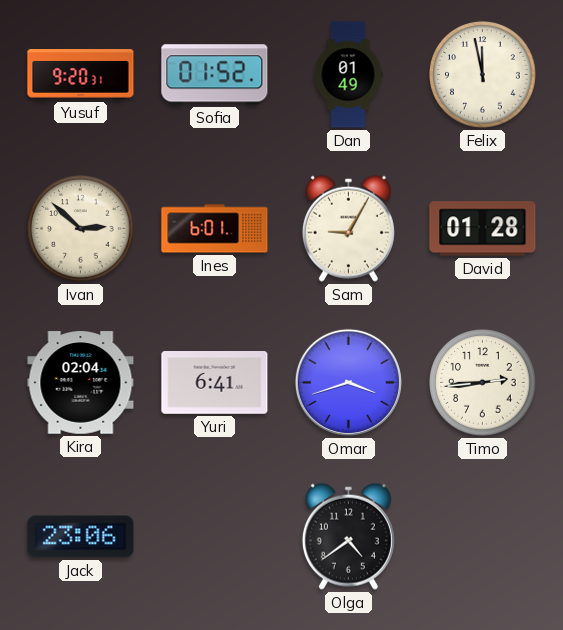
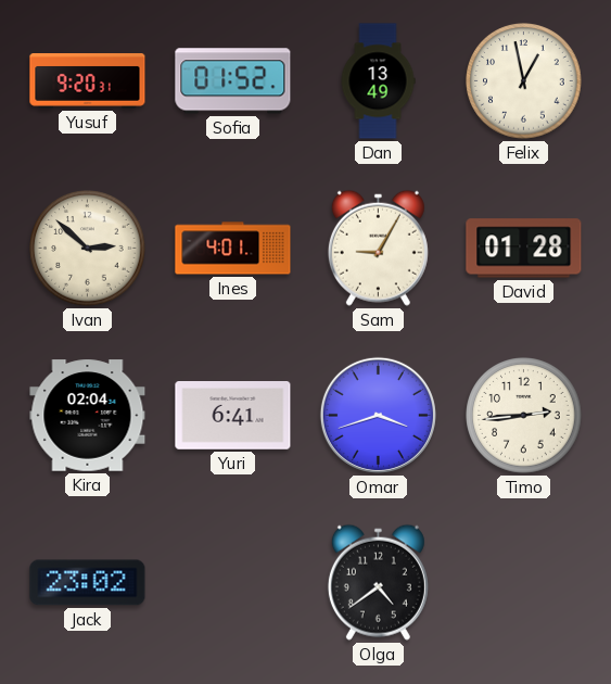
Dan: 01:49 -> 13:49
Felix: 11:58 -> 12:58
Ines: 6:01 -> 4:01
Jack: 23:06 -> 23:02
